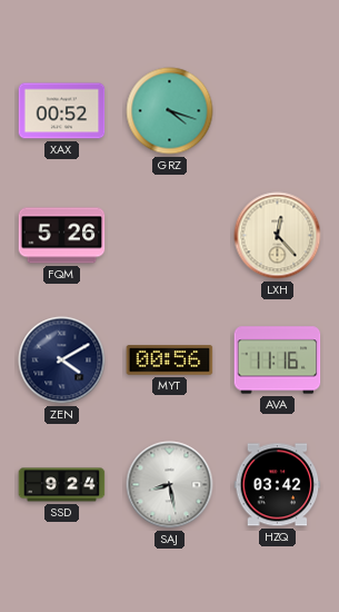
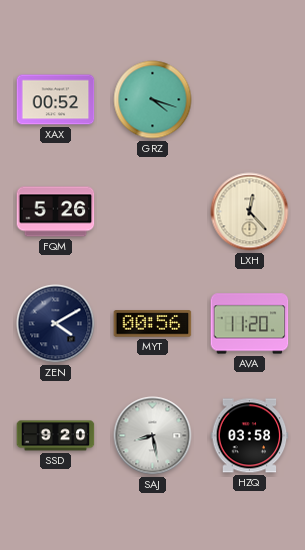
AVA: 11:16 -> 11:20
SSD: 9:24 -> 9:20
HZQ: 03:42 -> 03:58
